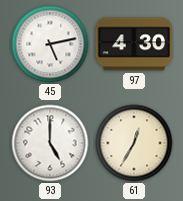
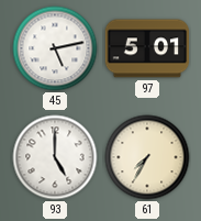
97: 4:30 -> 5:01
61: 12:35 -> 7:35
